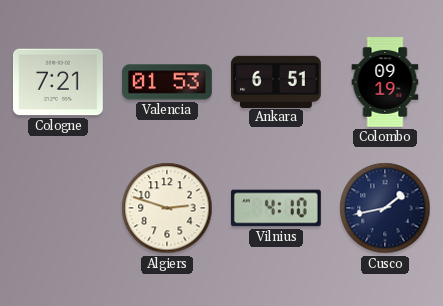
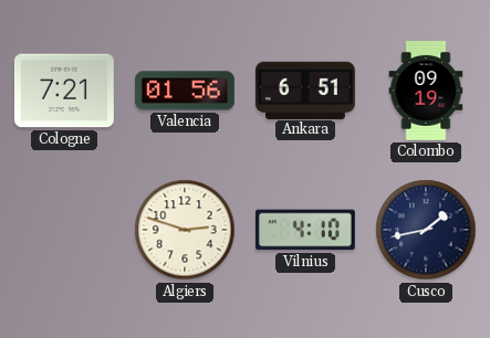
Valencia: 01:53 -> 01:56
